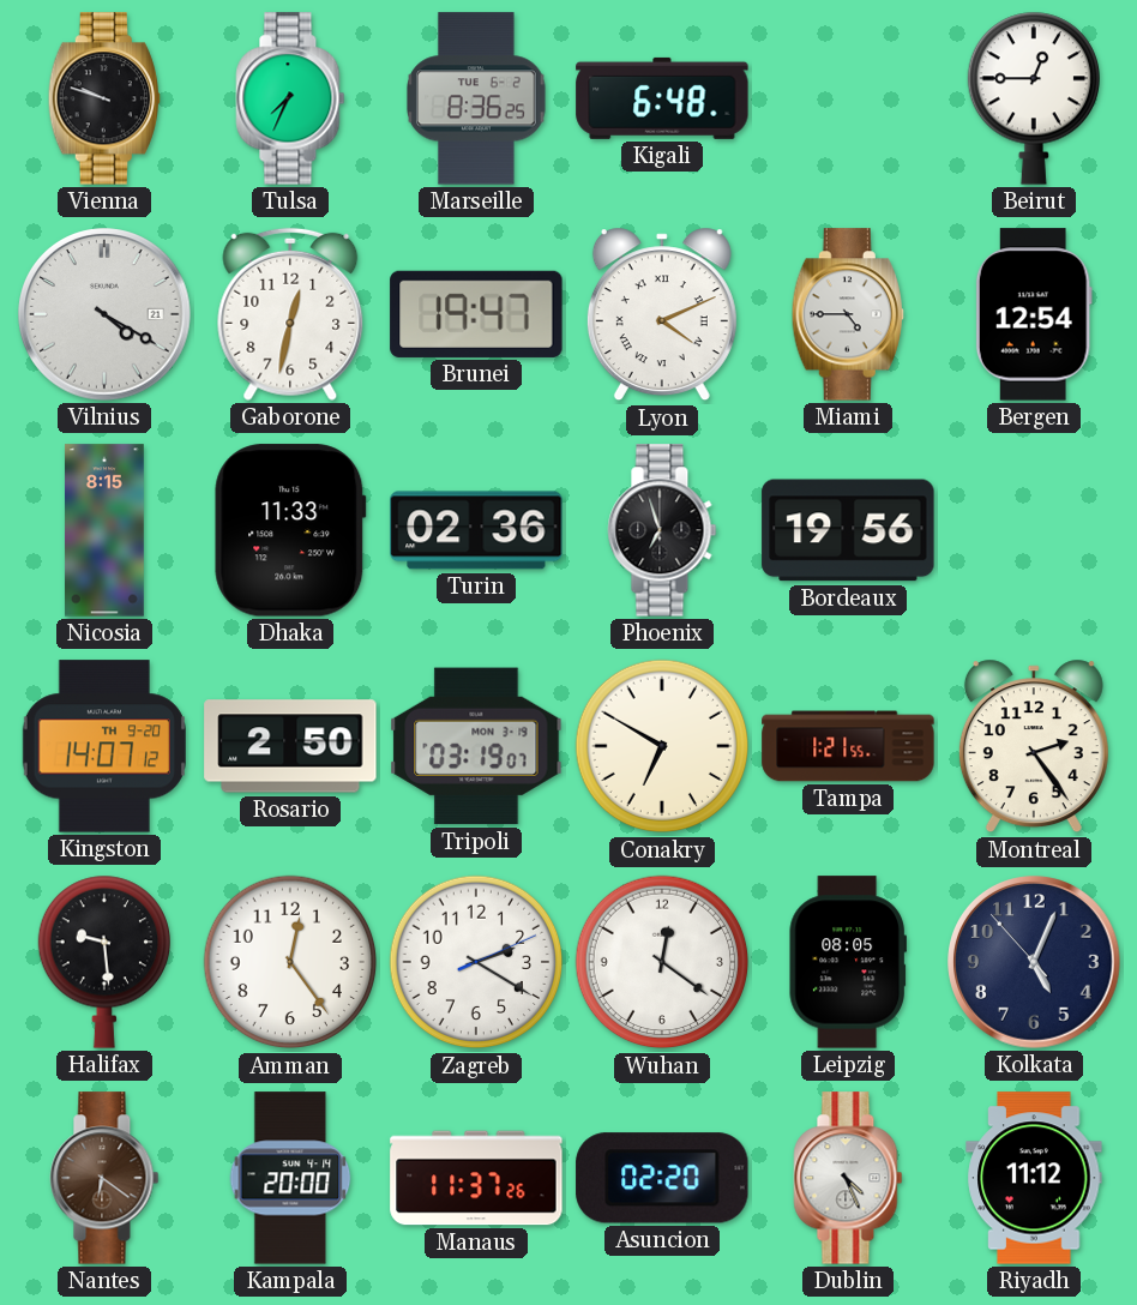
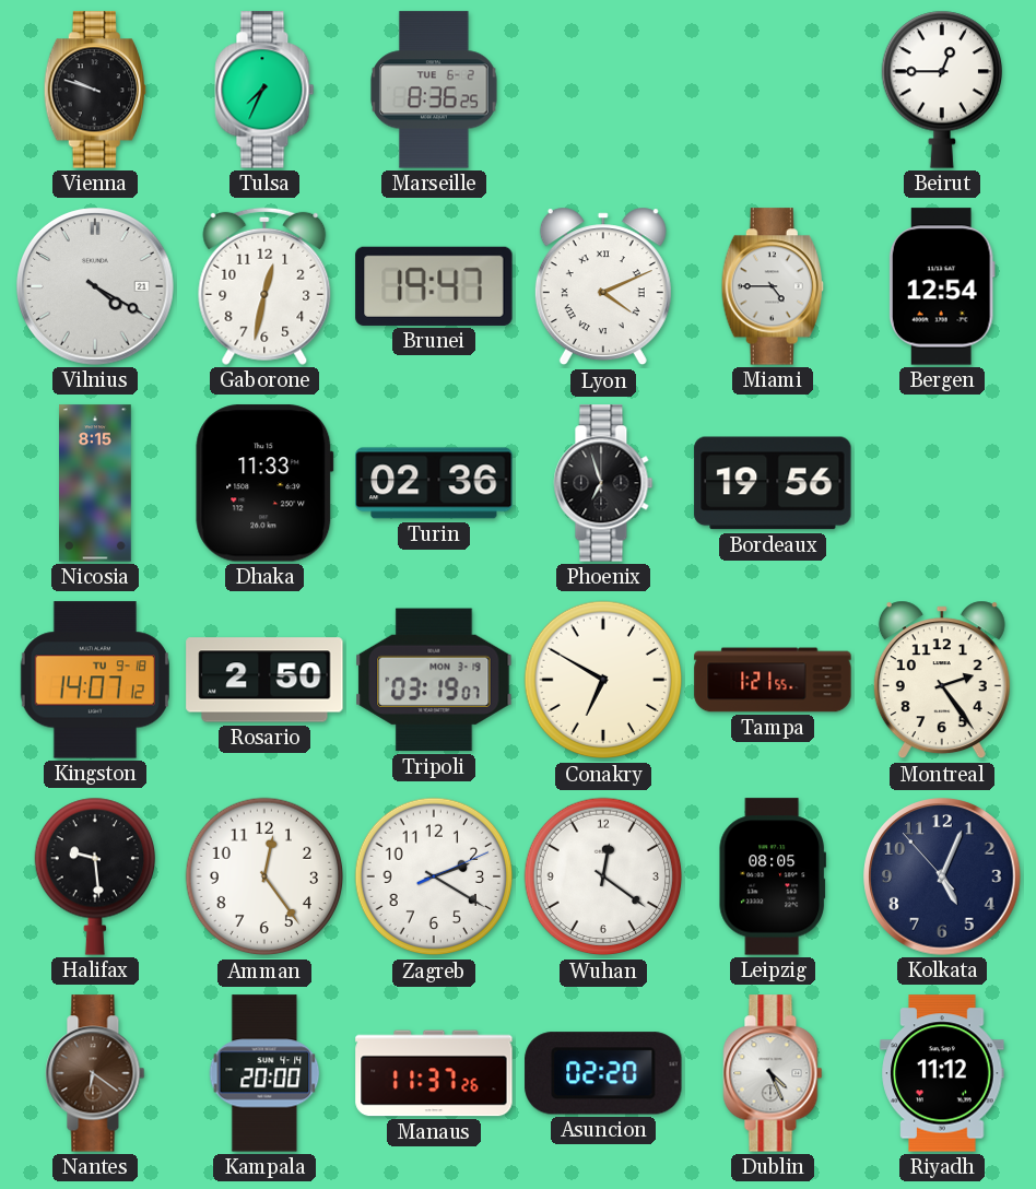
Kigali: 6:48 -> none
Kingston date: TH 9-20 -> TU 9-18
